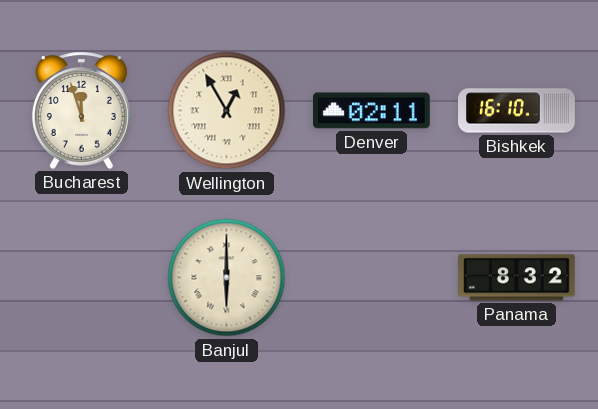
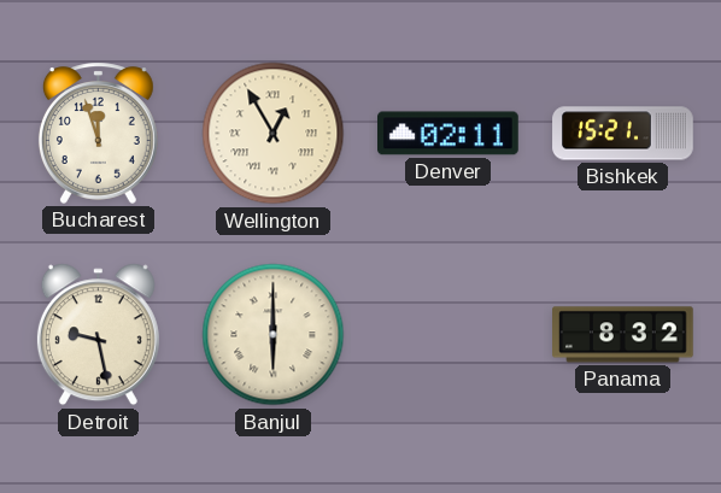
Bishkek: 16:10 -> 15:21
Detroit: none -> 9:28
